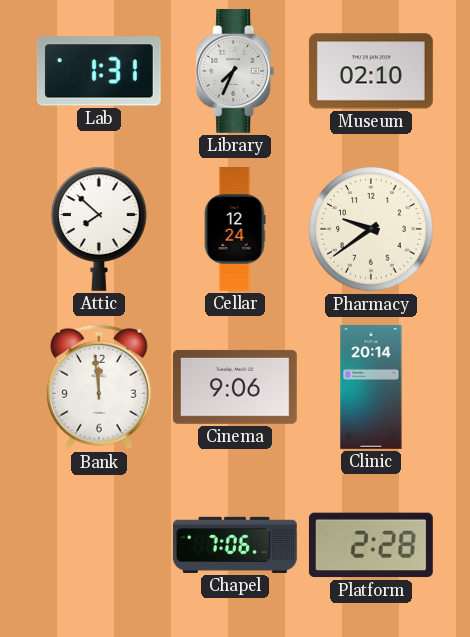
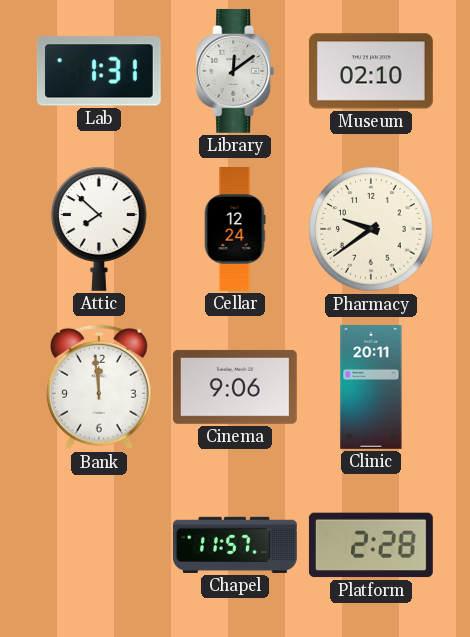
Library: 7:34 -> 12:09
Clinic: 20:14 -> 20:11
Chapel: 7:06 -> 11:57
